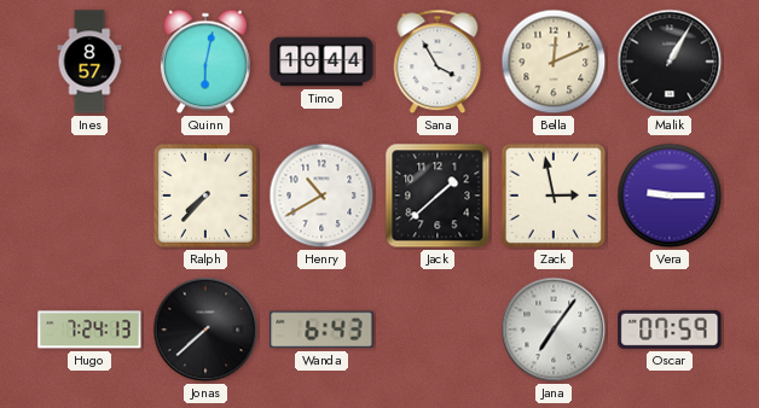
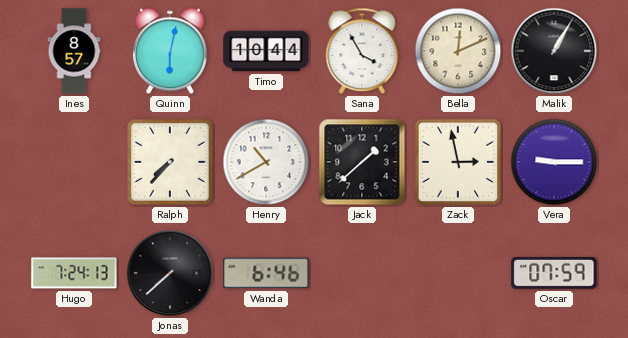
Wanda: 6:43 -> 6:46
Jana: 7:06 -> none
